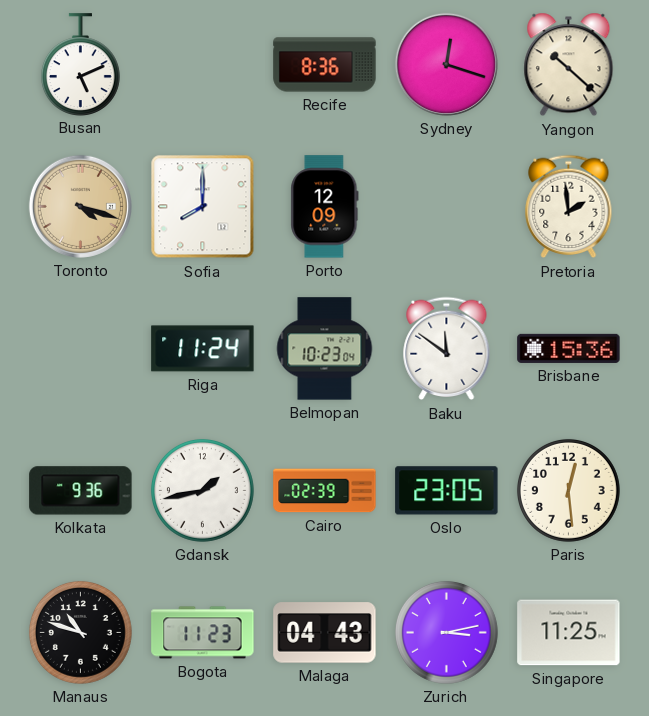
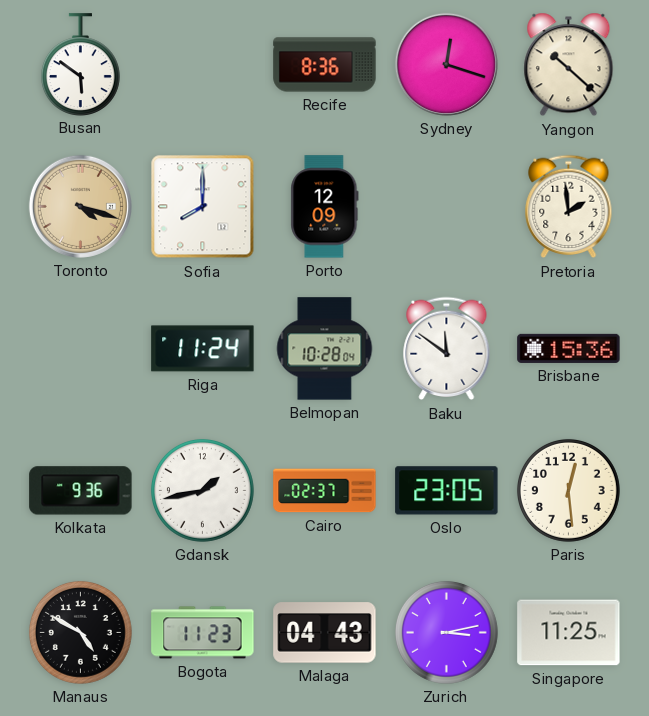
Busan: 5:11 -> 5:51
Belmopan: 10:23 -> 10:28
Cairo: 02:39 -> 02:37
Manaus: 10:48 -> 4:50
